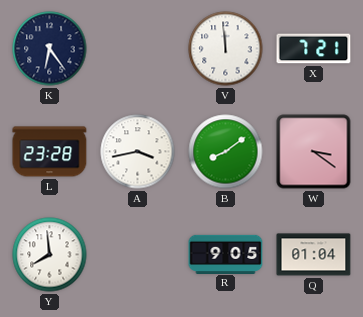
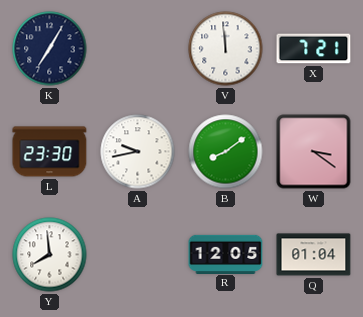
K: 6:24 -> 7:05
L: 23:28 -> 23:30
A: 3:43 -> 9:43
R: 9:05 -> 12:05
